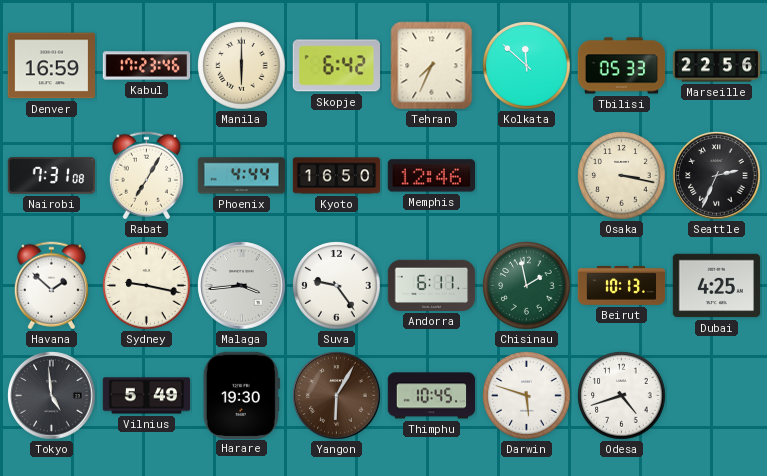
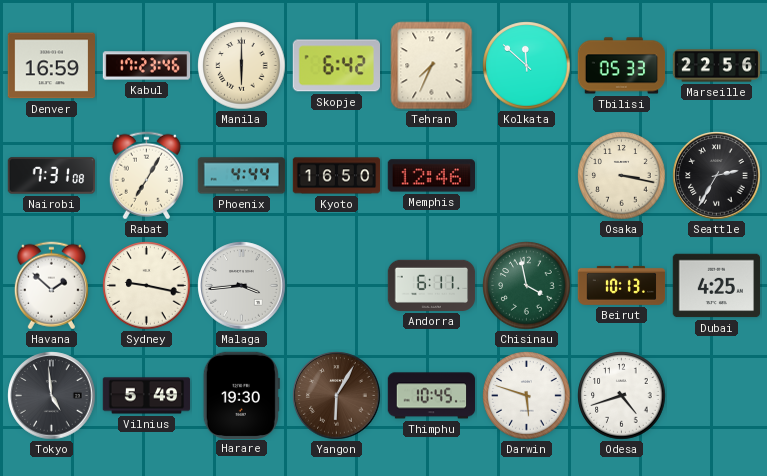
Seattle: 2:34 -> 2:35
Suva: 9:24 -> none
Chisinau: 1:58 -> 3:58
